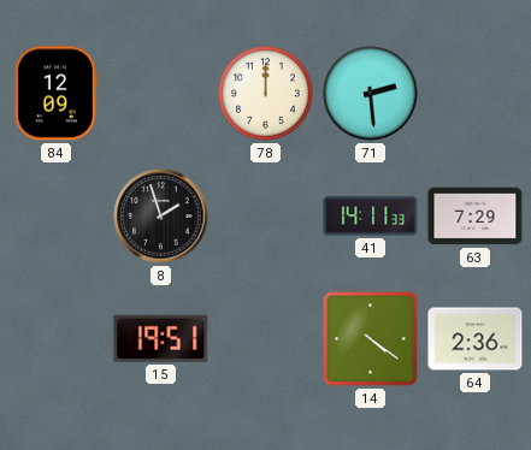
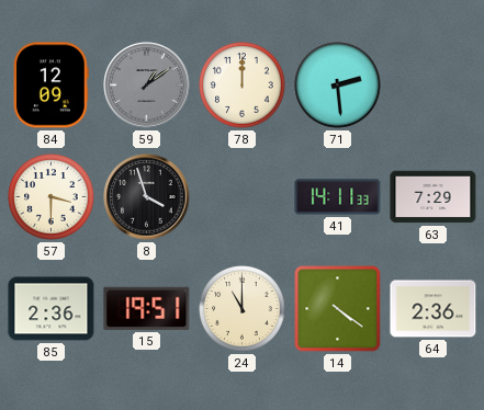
59: none -> 1:09
57: none -> 3:30
8: 1:57 -> 3:57
85: none -> 2:36
24: none -> 11:00
